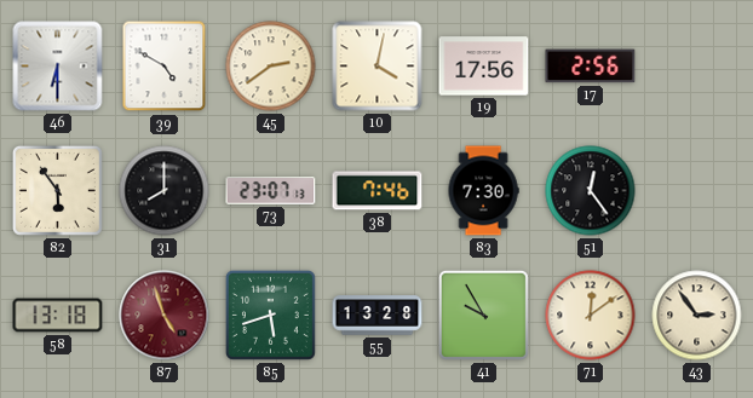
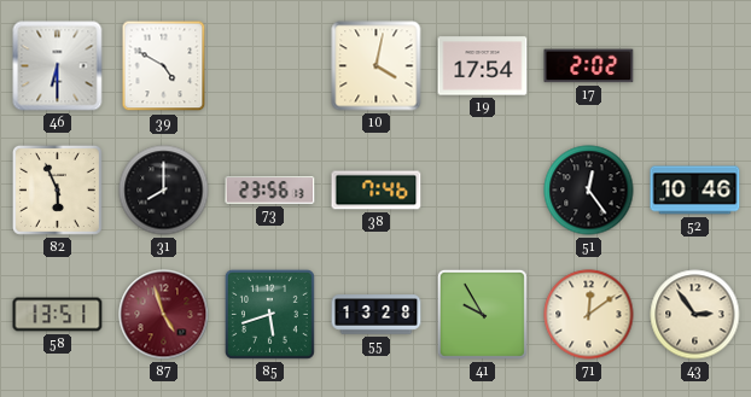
45: 2:39 -> none
19: 17:56 -> 17:54
17: 2:56 -> 2:02
82: 5:54 -> 5:56
73: 23:07 -> 23:56
83: 7:30 -> none
52: none -> 10:46
58: 13:18 -> 13:51
